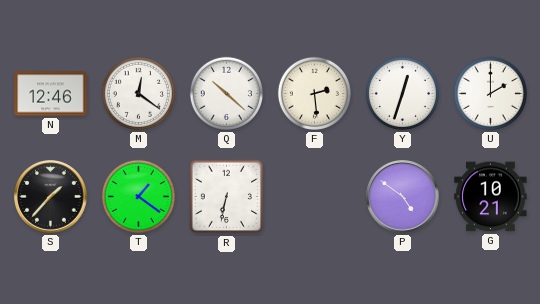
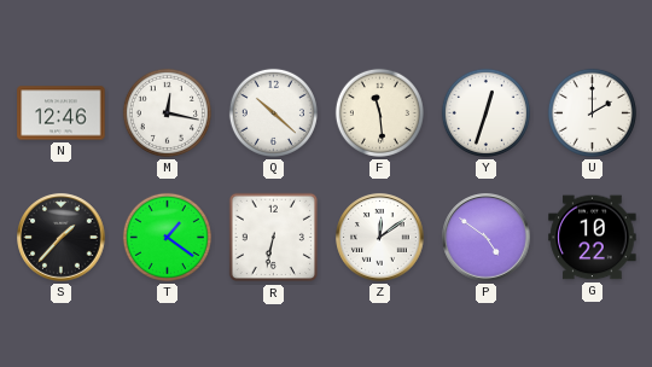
M: 12:21 -> 12:17
F: 2:29 -> 11:29
Z: none -> 12:09
G: 10:21 -> 10:22
